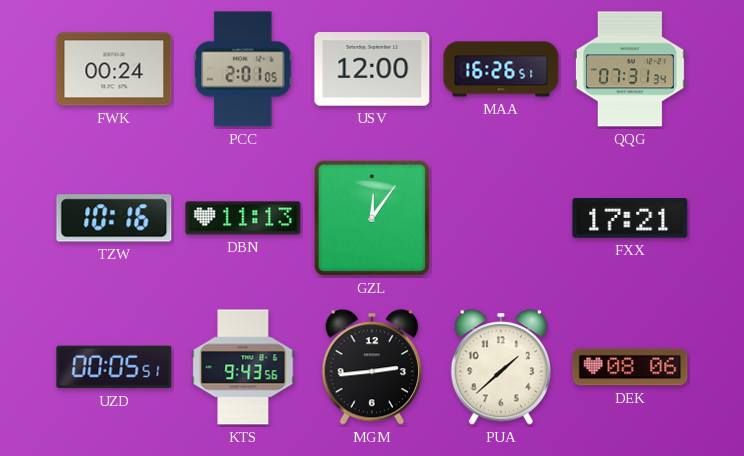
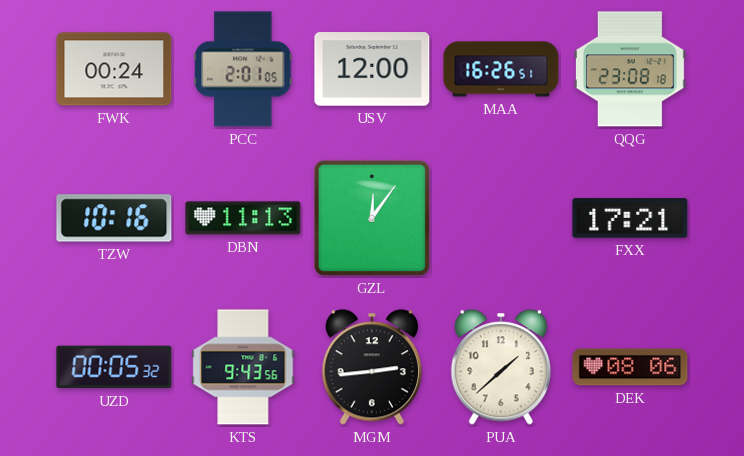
QQG: 07:31 -> 23:08
UZD: 00:05:51 -> 00:05:32
